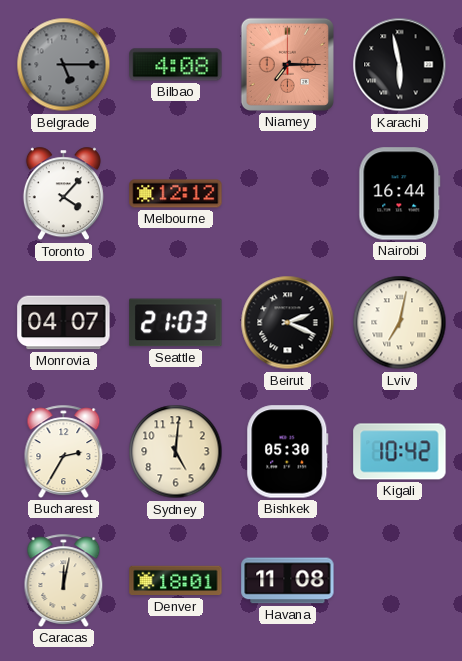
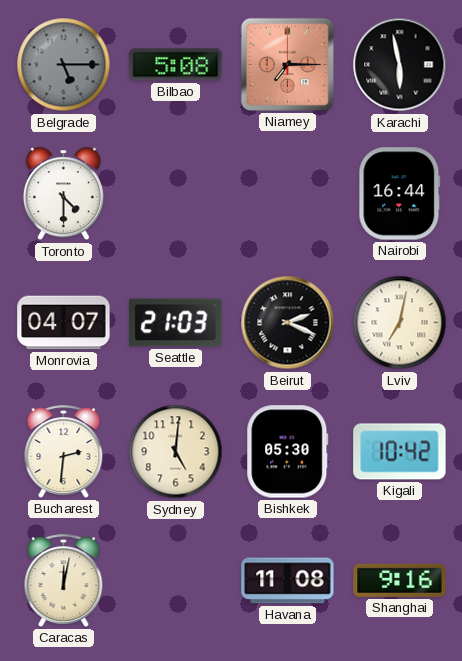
Bilbao: 4:08 -> 5:08
Toronto: 4:07 -> 4:30
Melbourne: 12:12 -> none
Bucharest: 2:35 -> 2:31
Denver: 18:01 -> none
Shanghai: none -> 9:16
